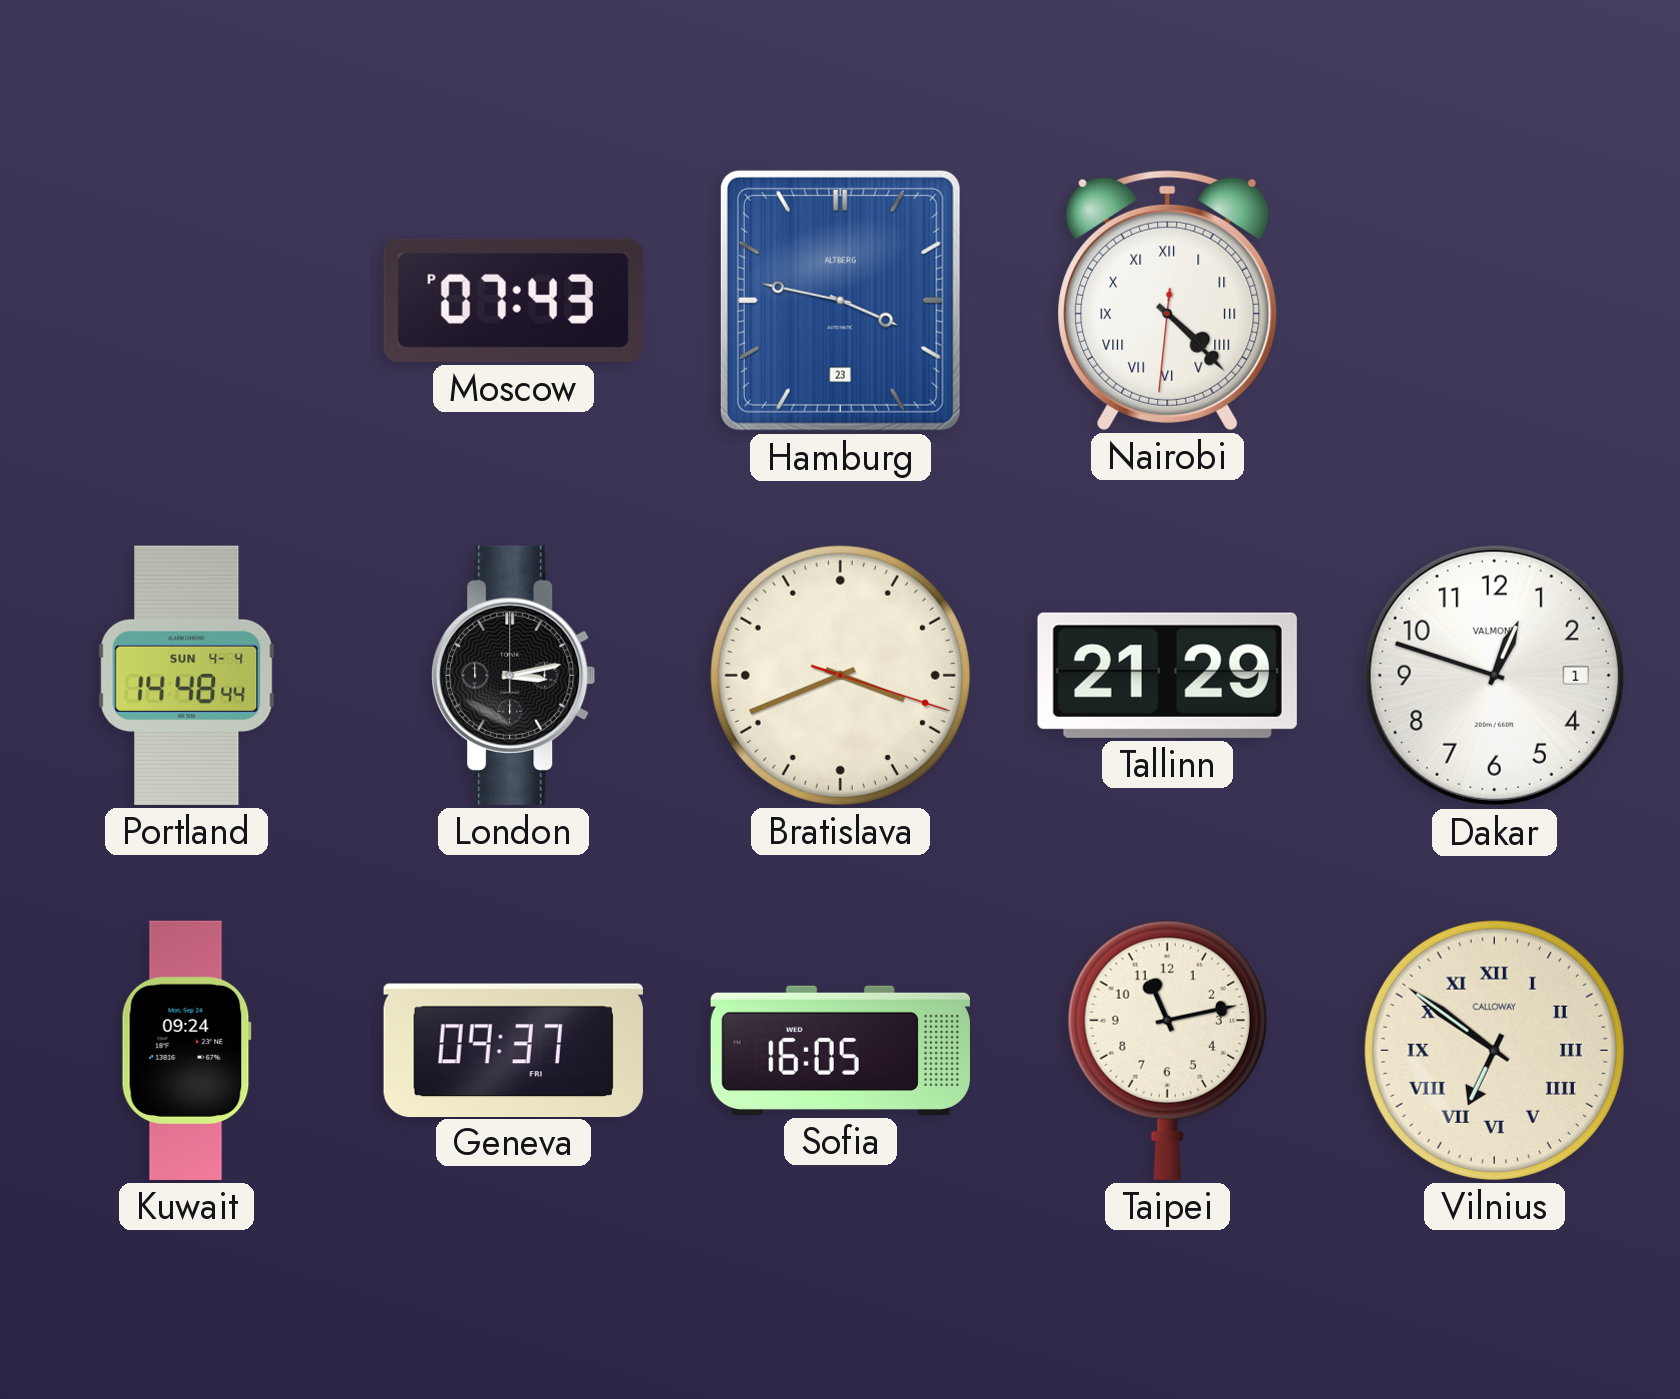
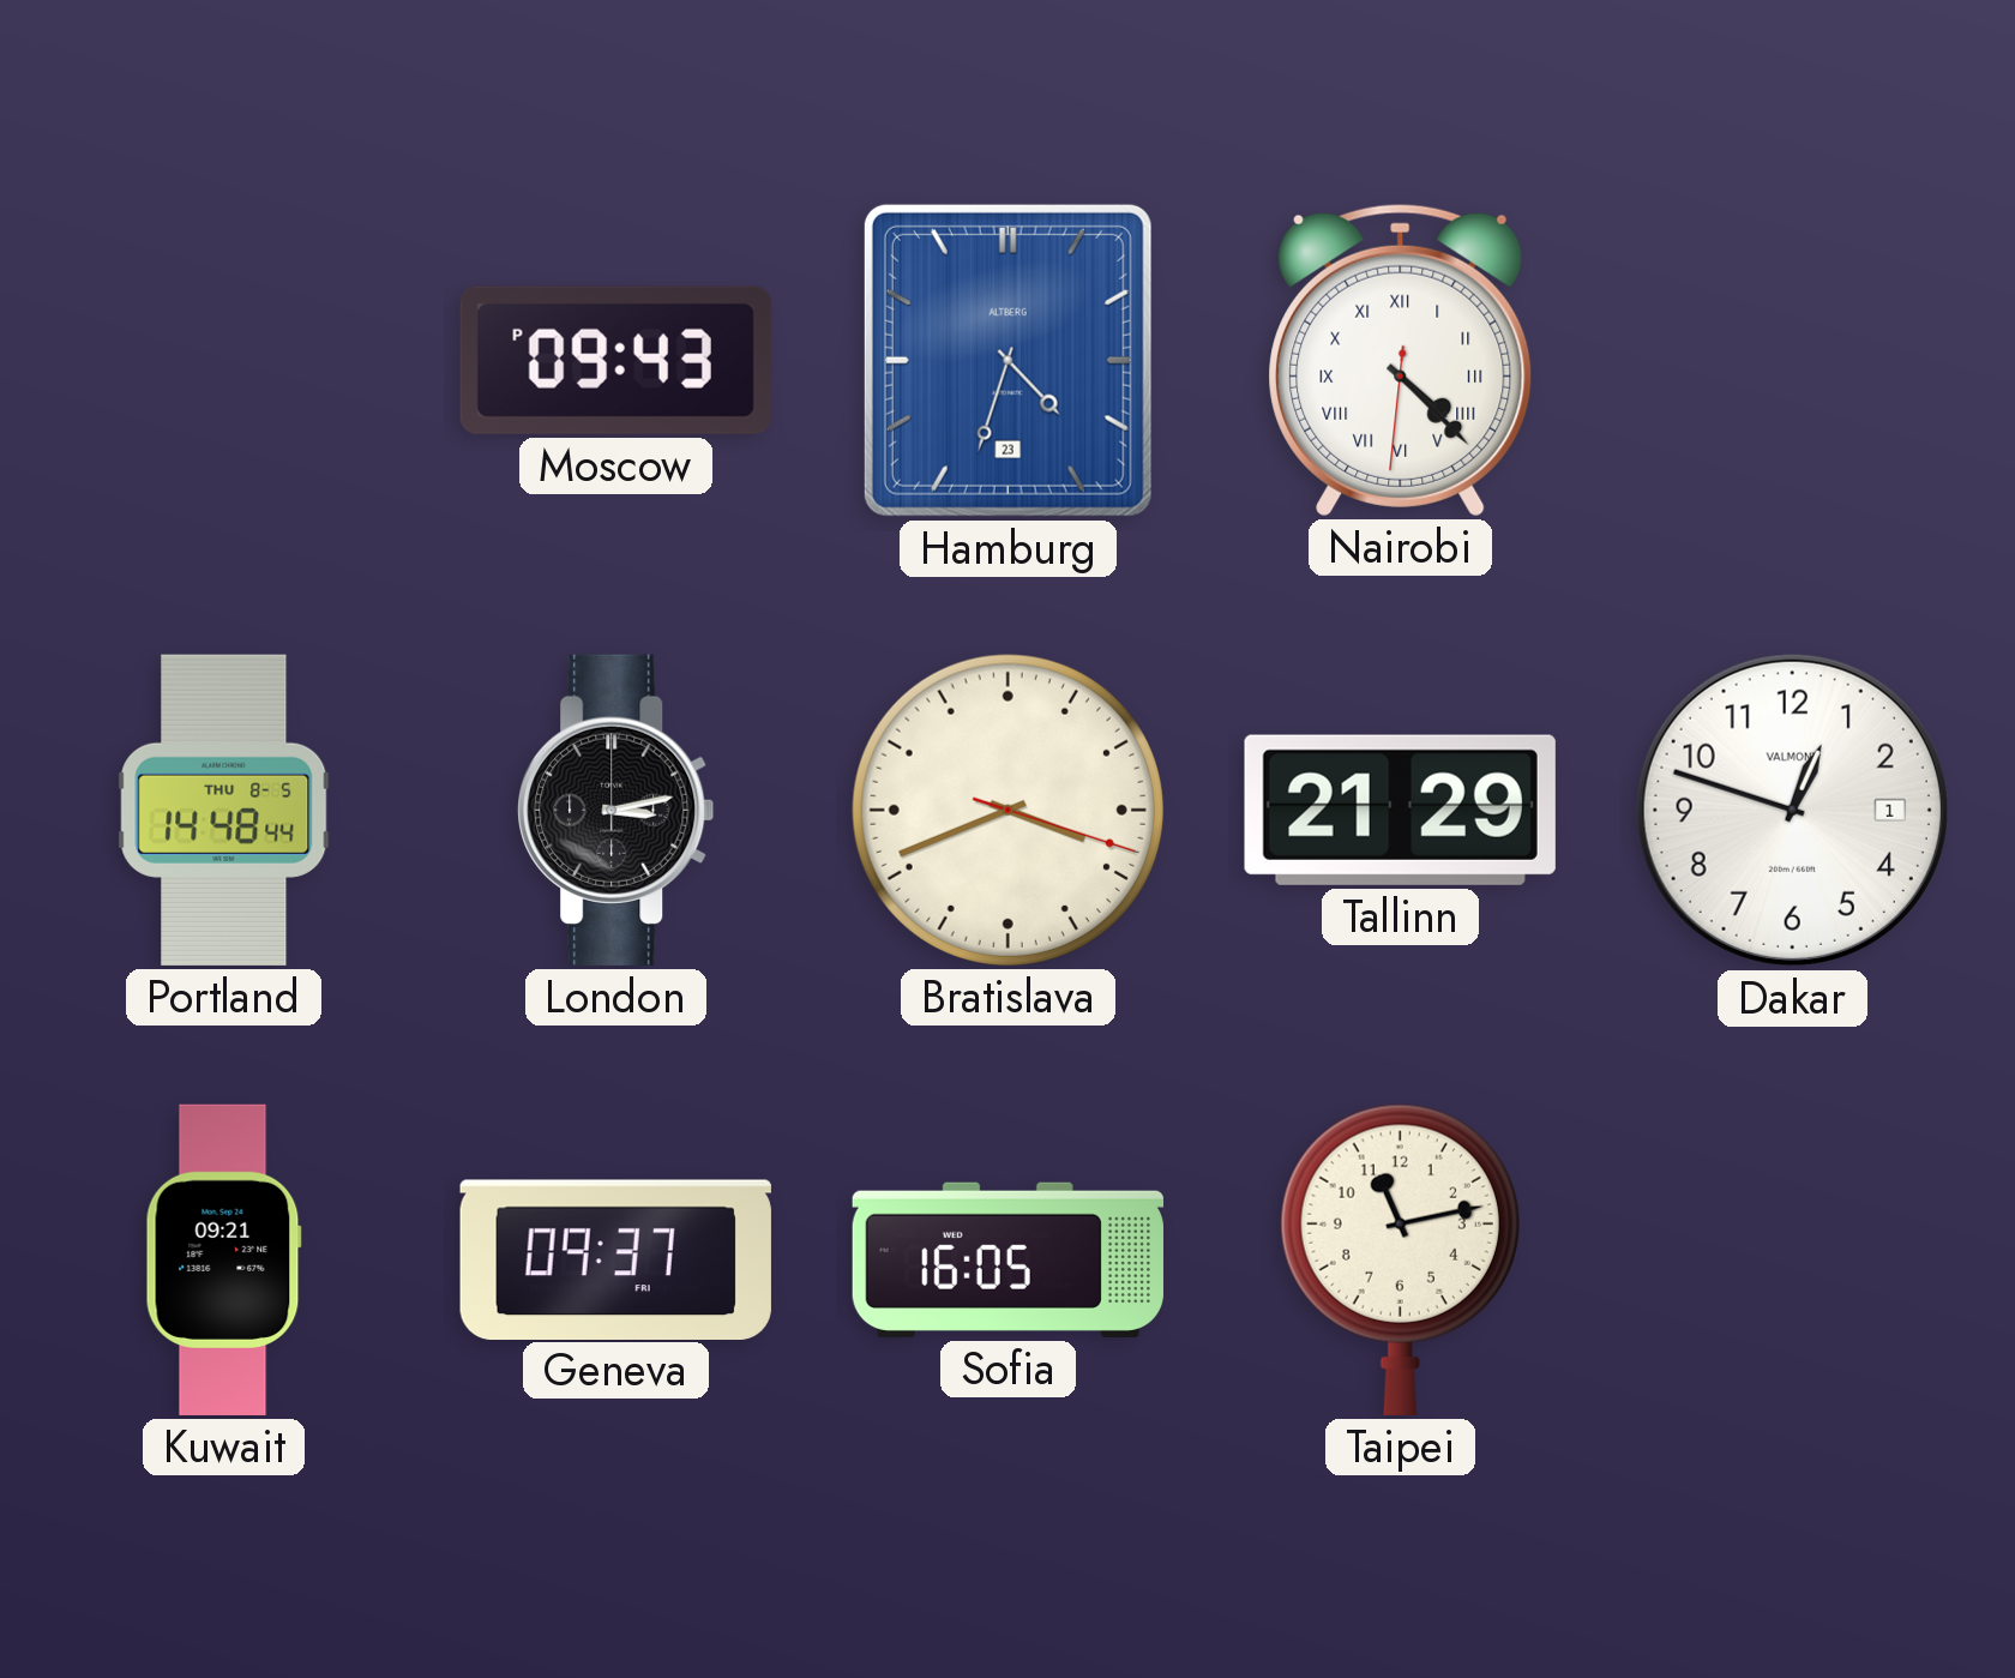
Moscow: 07:43 -> 09:43
Hamburg: 3:47 -> 4:33
Portland date: SUN 4-4 -> THU 8-5
Kuwait: 09:24 -> 09:21
Vilnius: 6:51 -> none
